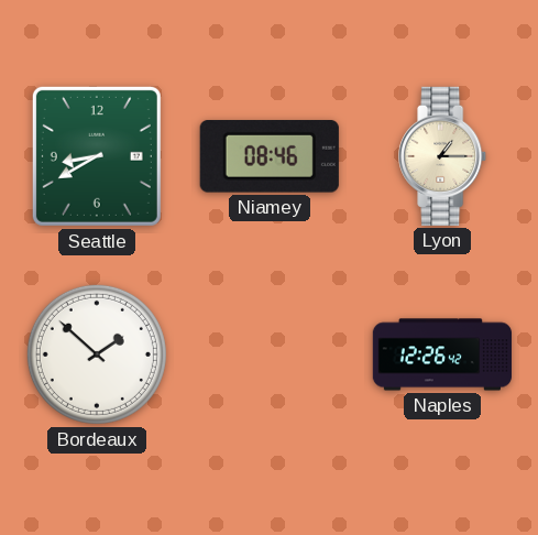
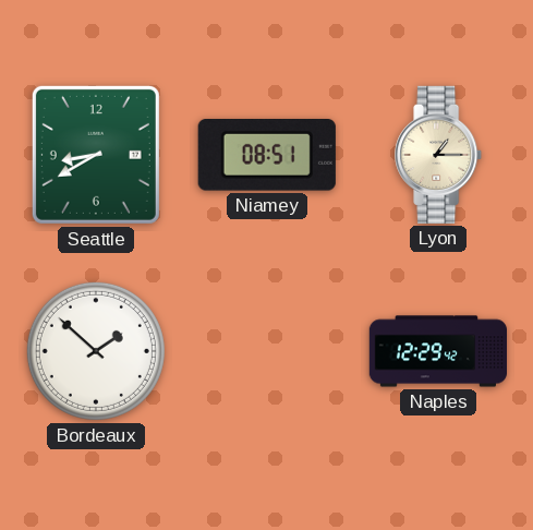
Niamey: 08:46 -> 08:51
Naples: 12:26 -> 12:29
